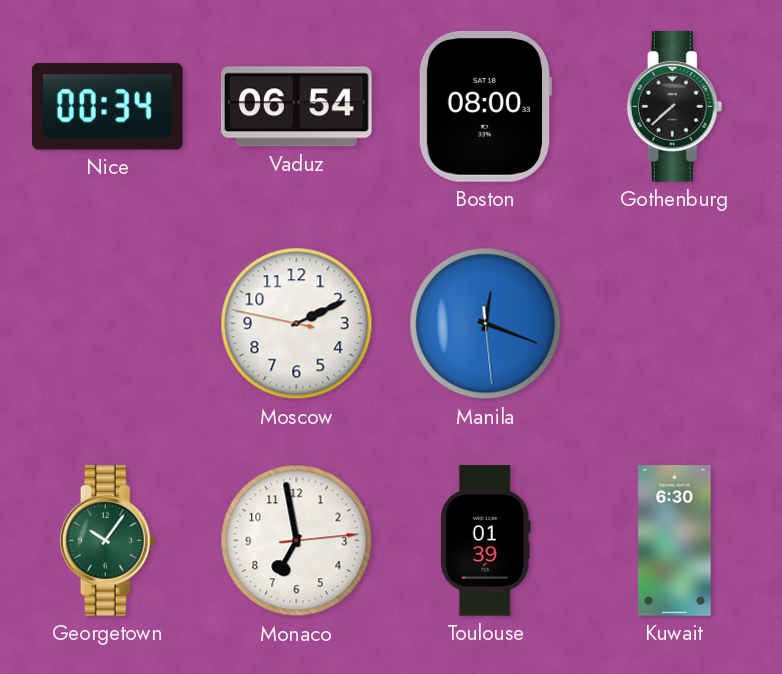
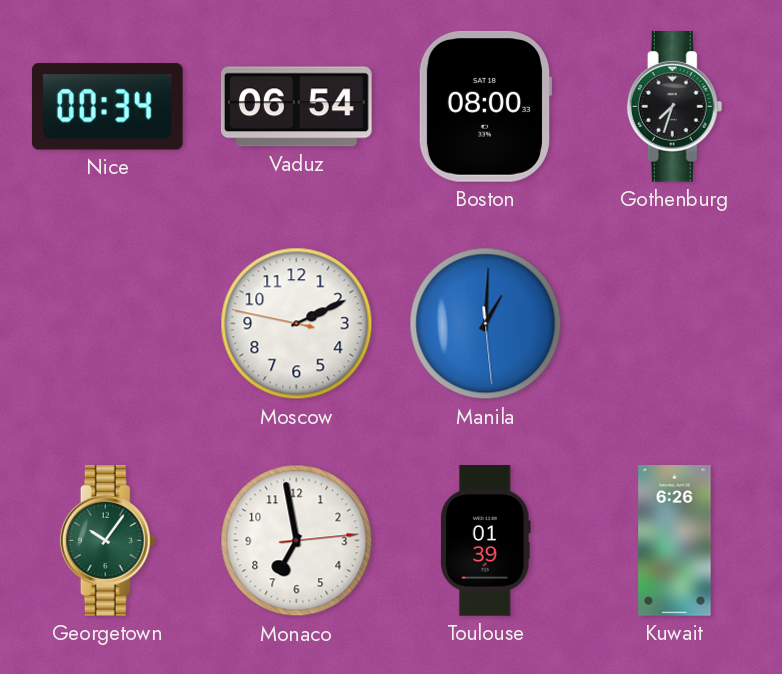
Gothenburg: 7:38 -> 7:33
Manila: 12:18 -> 1:00
Kuwait: 6:30 -> 6:26
